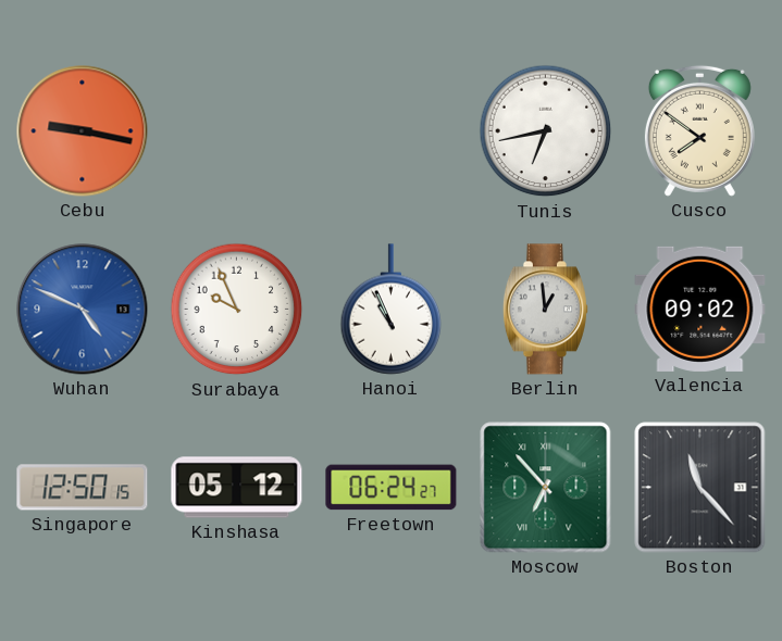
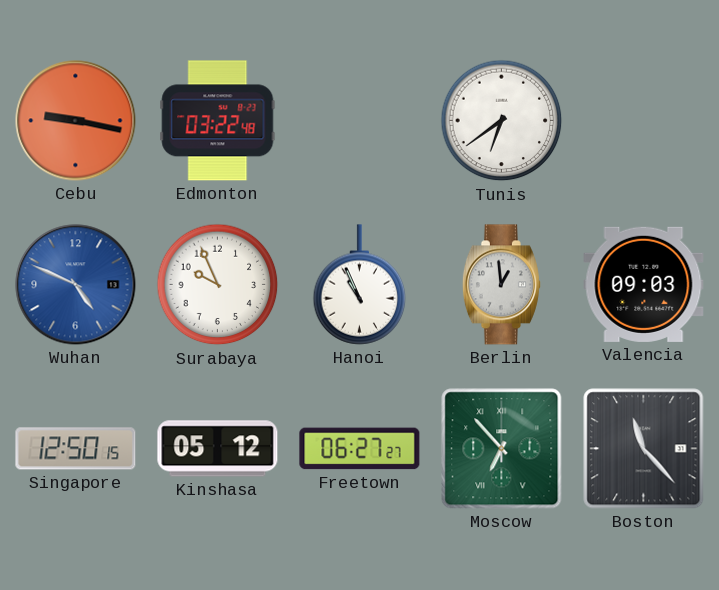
Edmonton: none -> 03:22
Tunis: 6:43 -> 6:39
Cusco: 7:51 -> none
Valencia: 09:02 -> 09:03
Freetown: 06:24 -> 06:27
